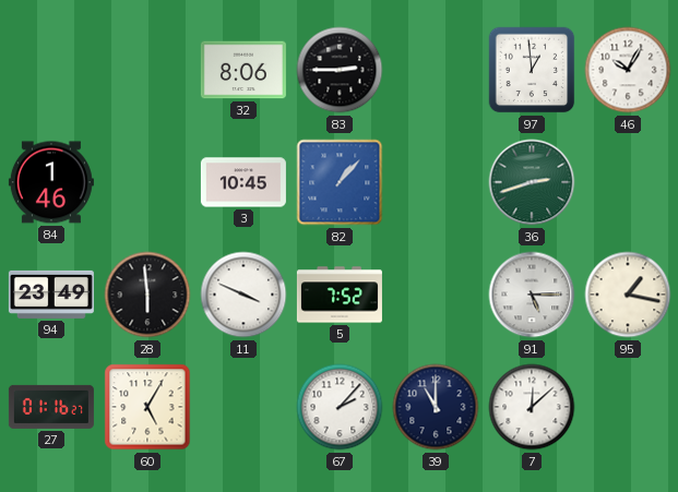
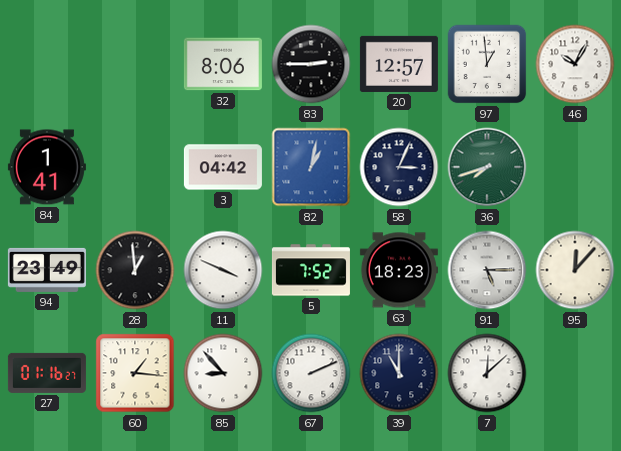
20: none -> 12:57
84: 1:46 -> 1:41
3: 10:45 -> 04:42
82: 1:07 -> 1:02
58: none -> 3:04
36: 2:42 -> 7:42
28: 5:59 -> 12:59
63: none -> 18:23
95: 1:17 -> 12:07
60: 5:05 -> 1:16
85: none -> 8:53
67: 2:07 -> 2:11
